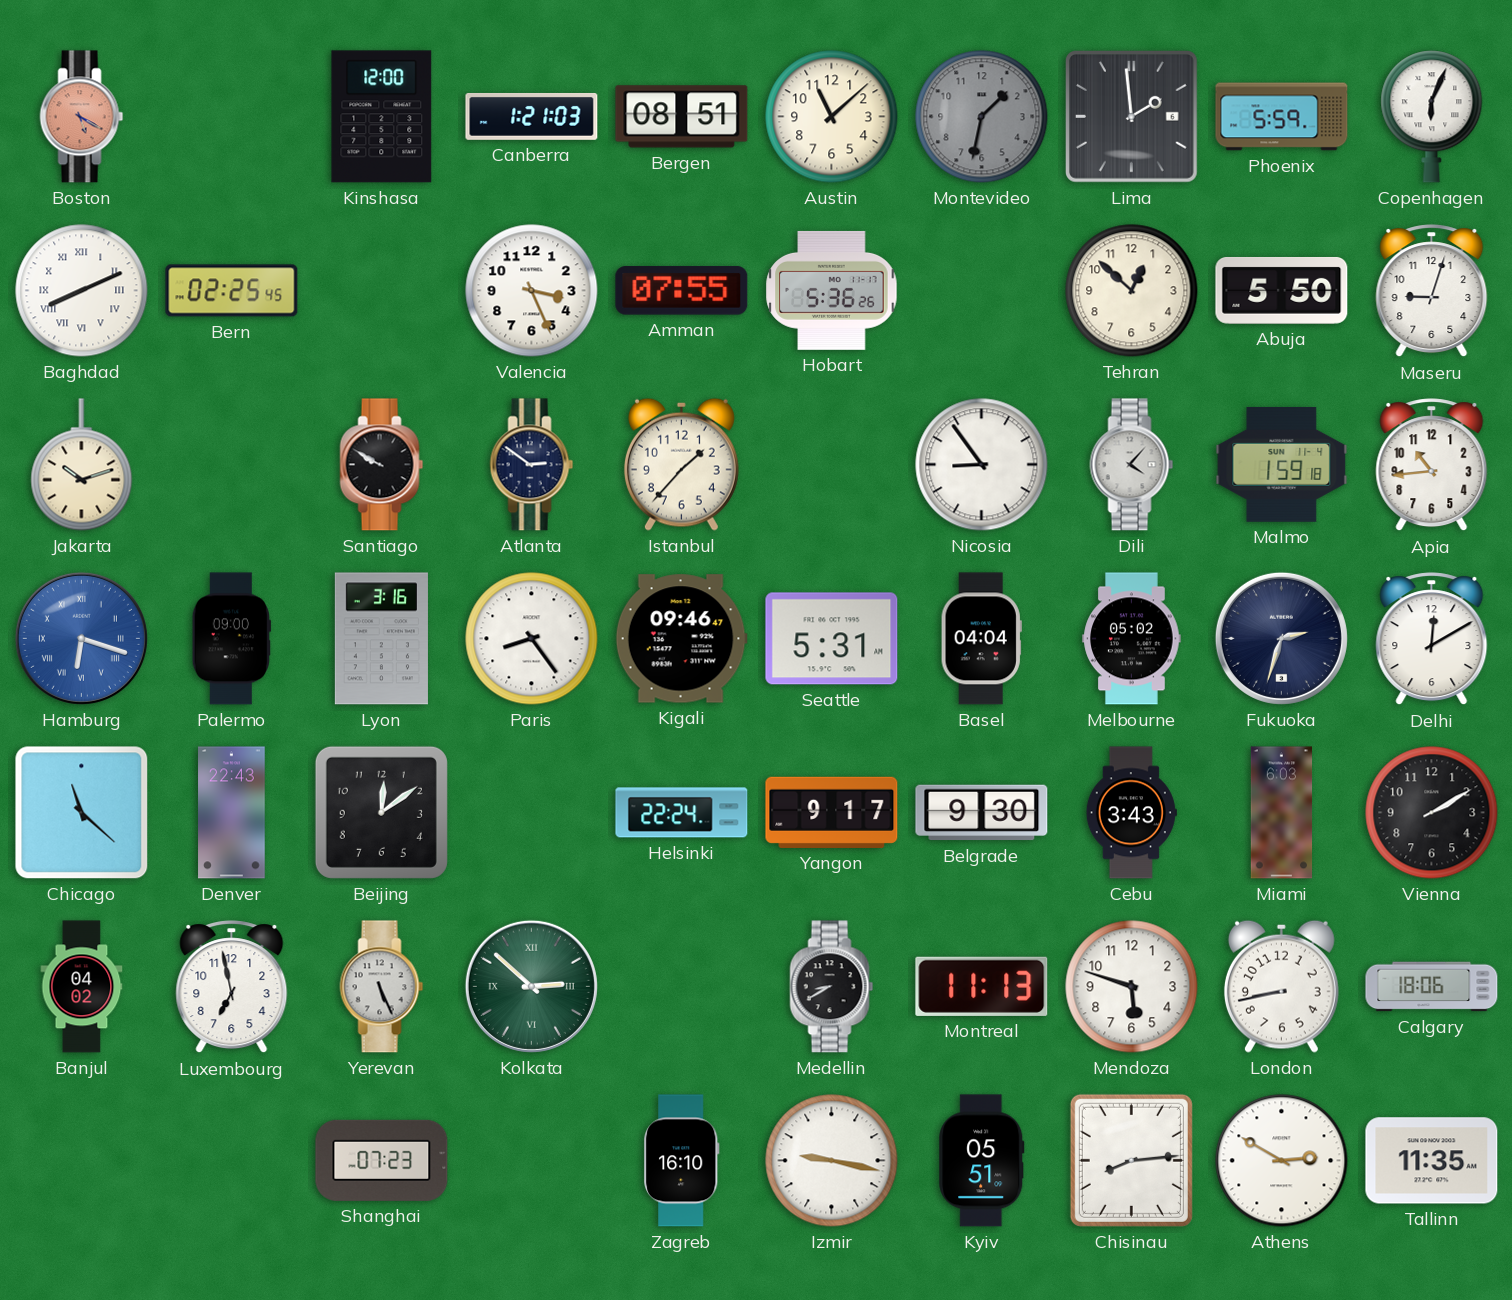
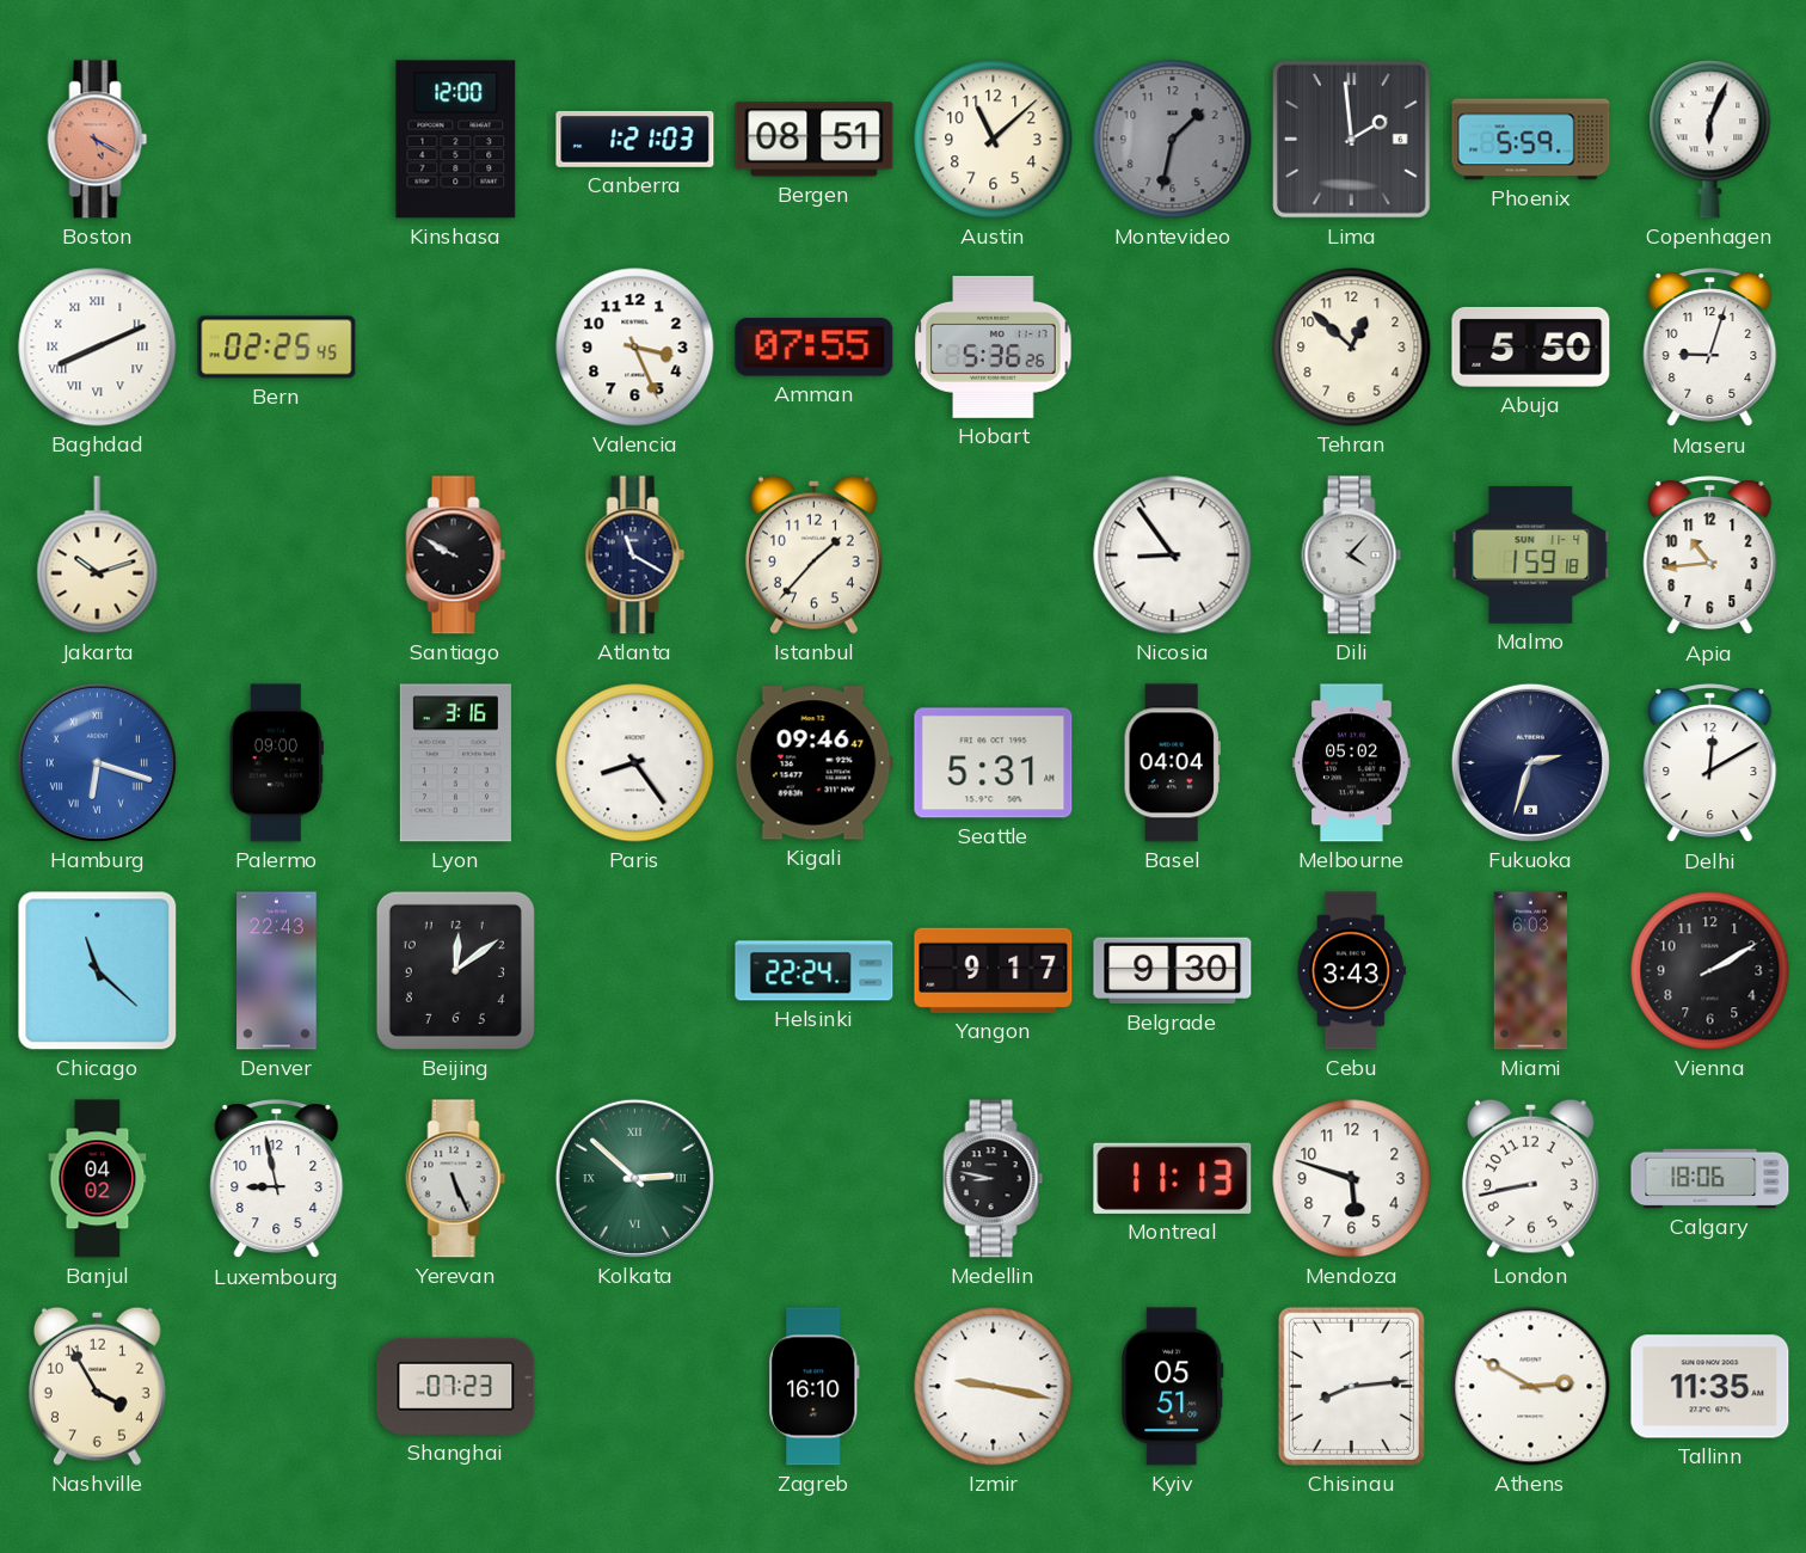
Atlanta: 2:51 -> 11:20
Luxembourg: 6:58 -> 8:58
Medellin: 8:40 -> 8:47
Nashville: none -> 3:55
